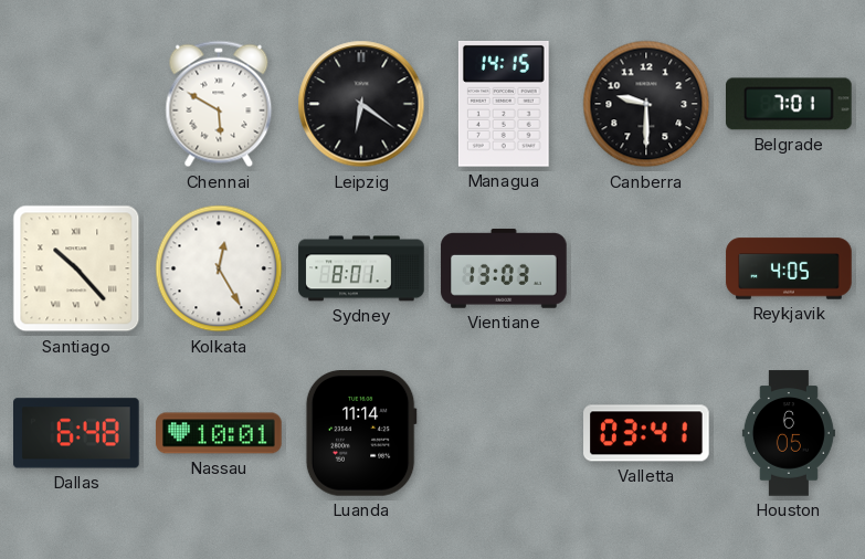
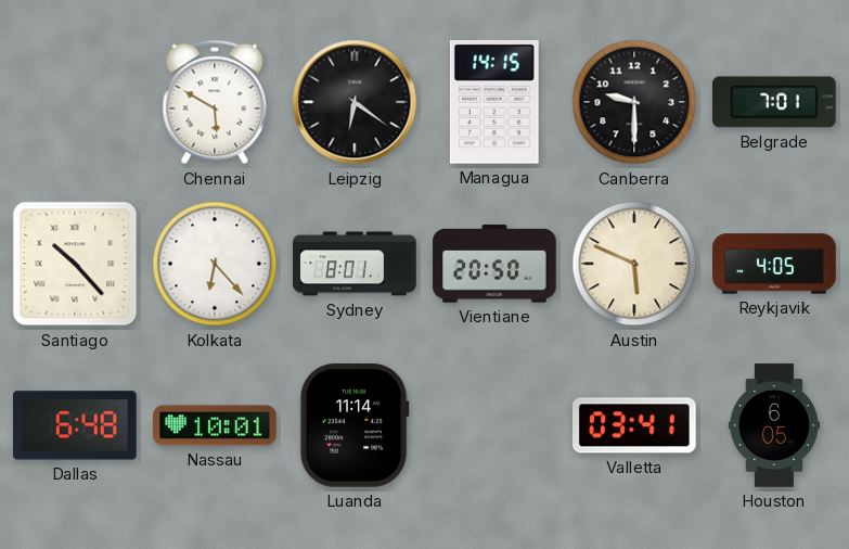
Kolkata: 12:25 -> 6:23
Vientiane: 13:03 -> 20:50
Austin: none -> 5:49
